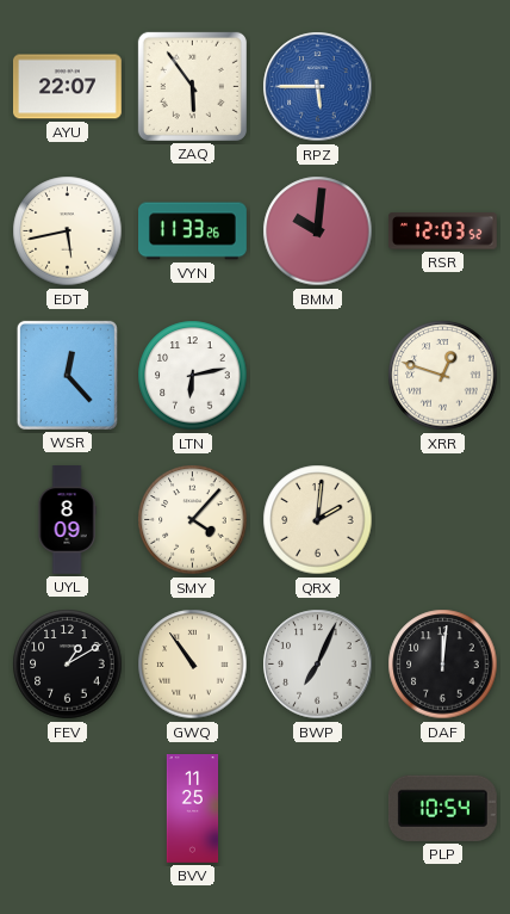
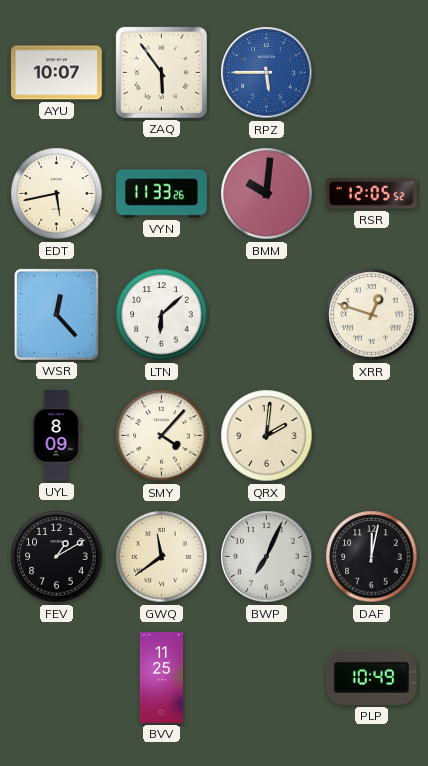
AYU: 22:07 -> 10:07
RSR: 12:03 -> 12:05
LTN: 6:13 -> 6:08
GWQ: 10:54 -> 11:39
DAF: 12:01 -> 12:02
PLP: 10:54 -> 10:49
